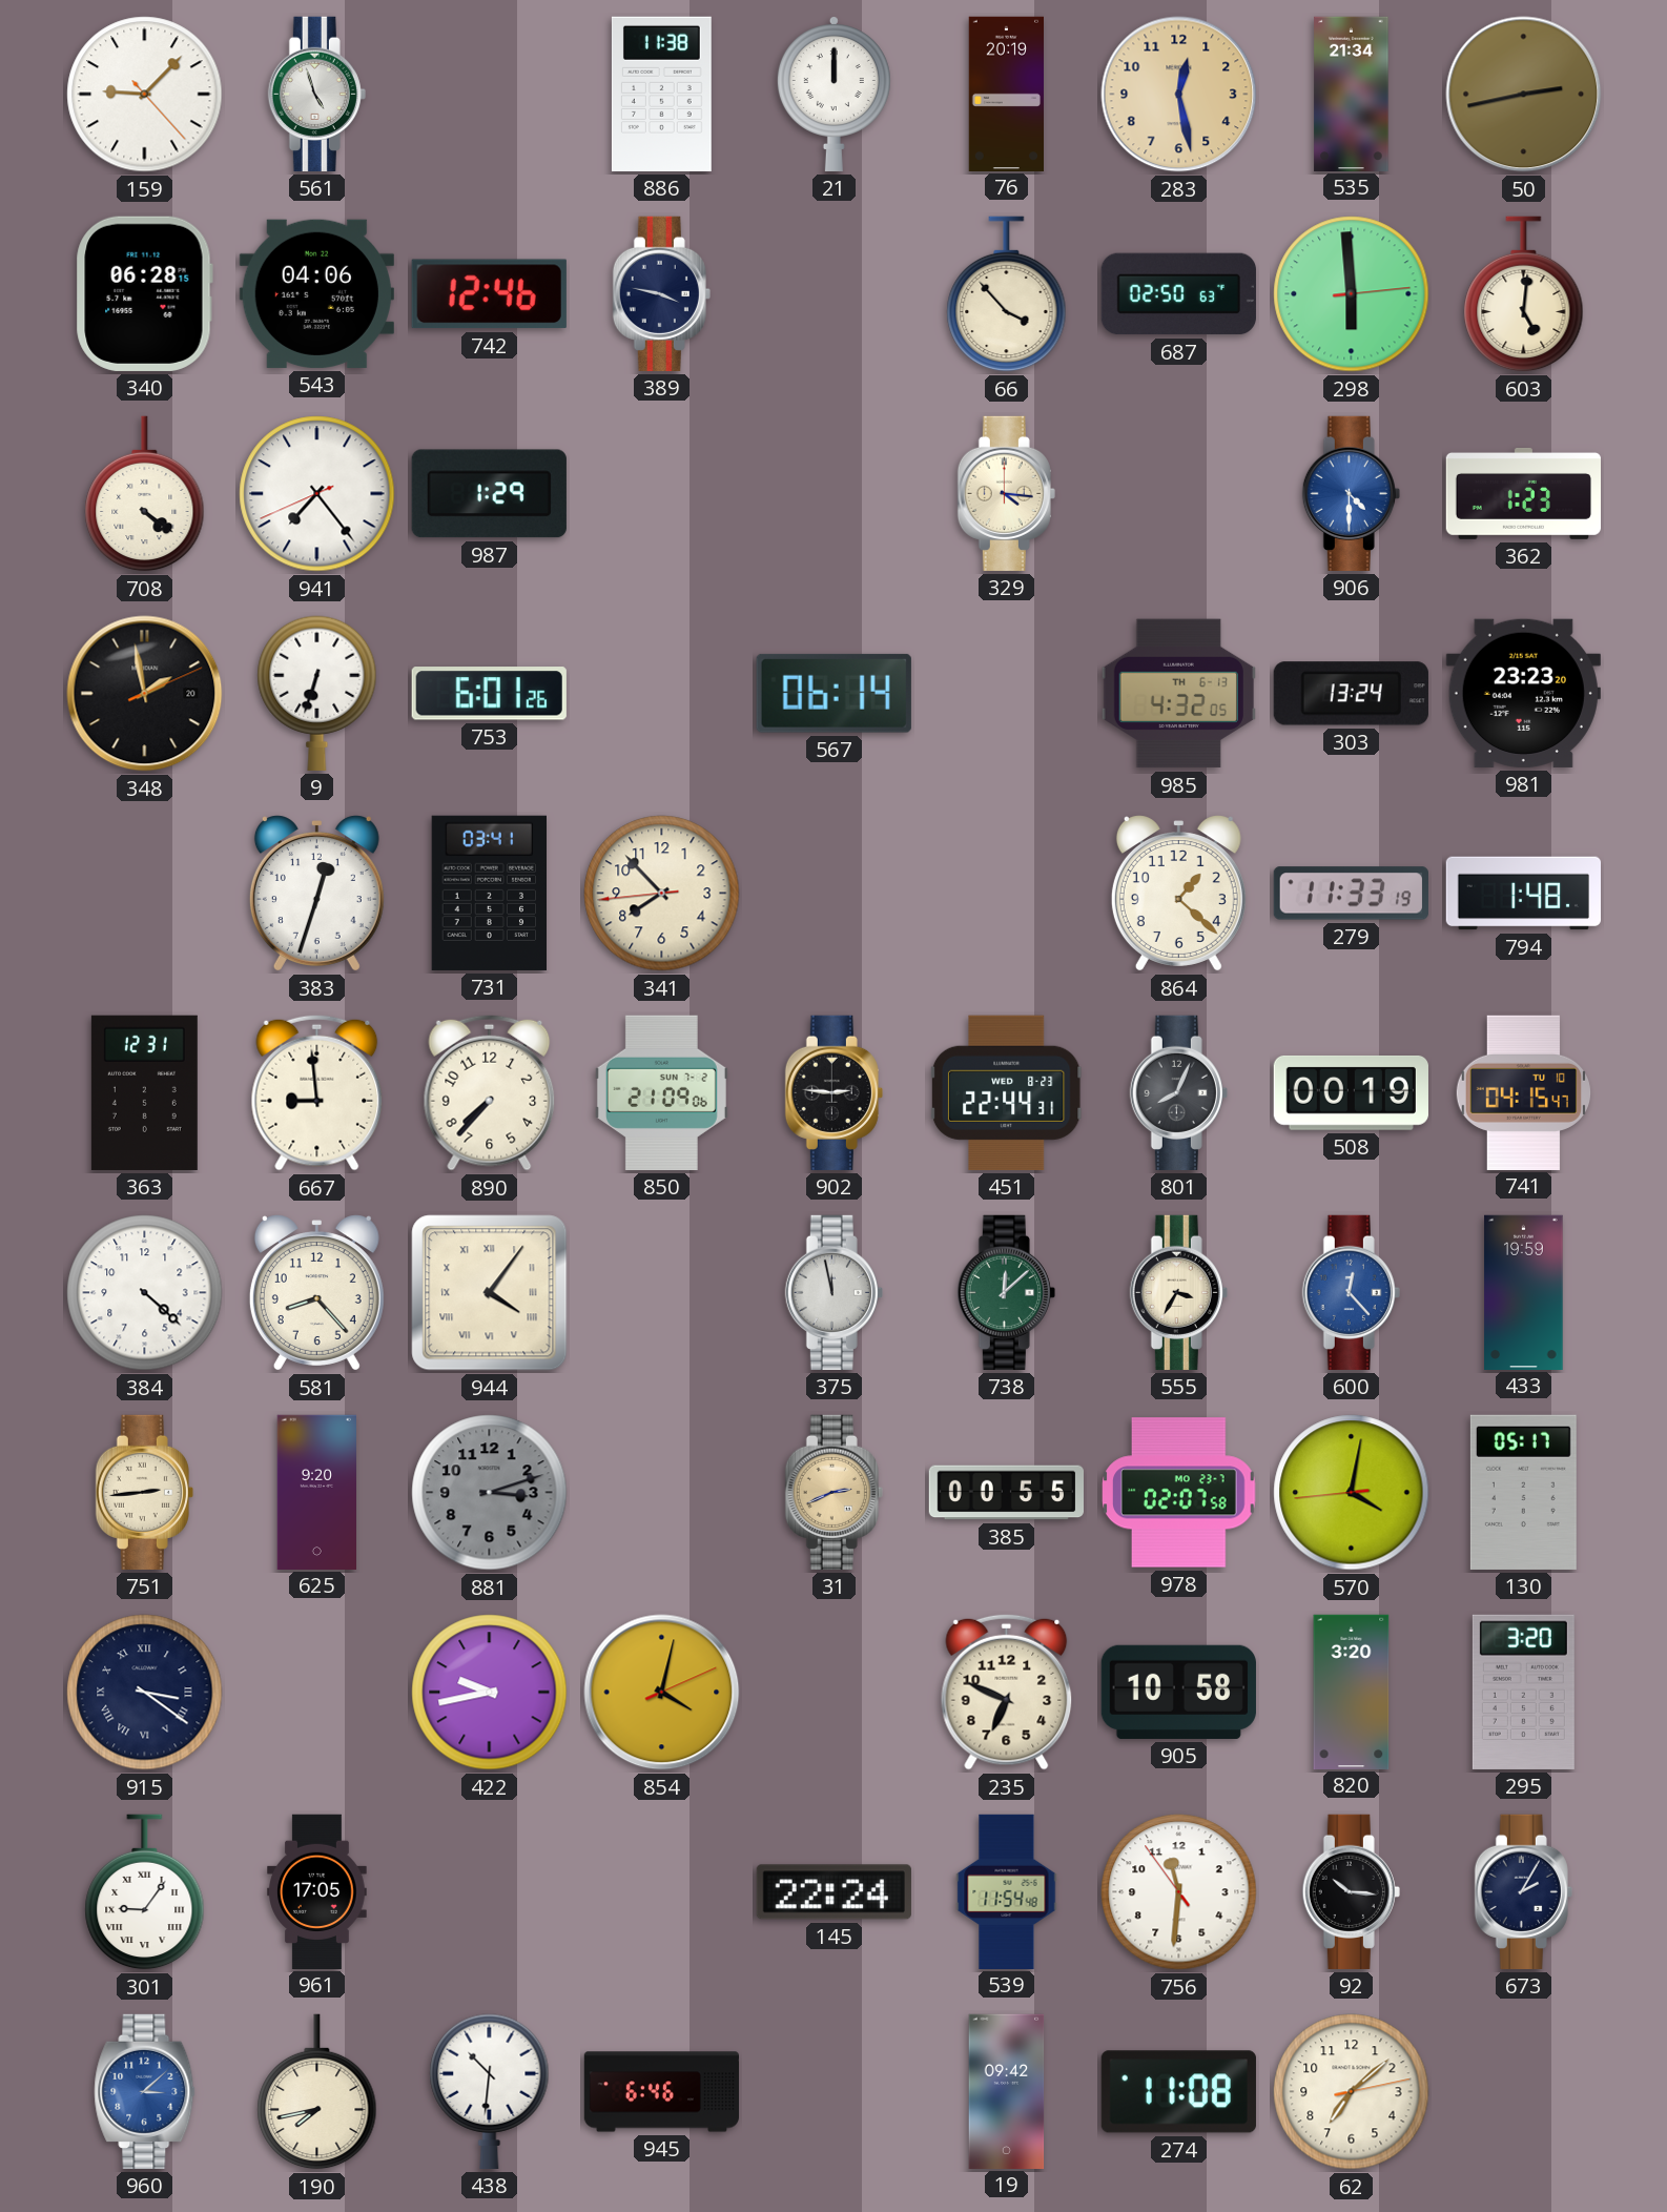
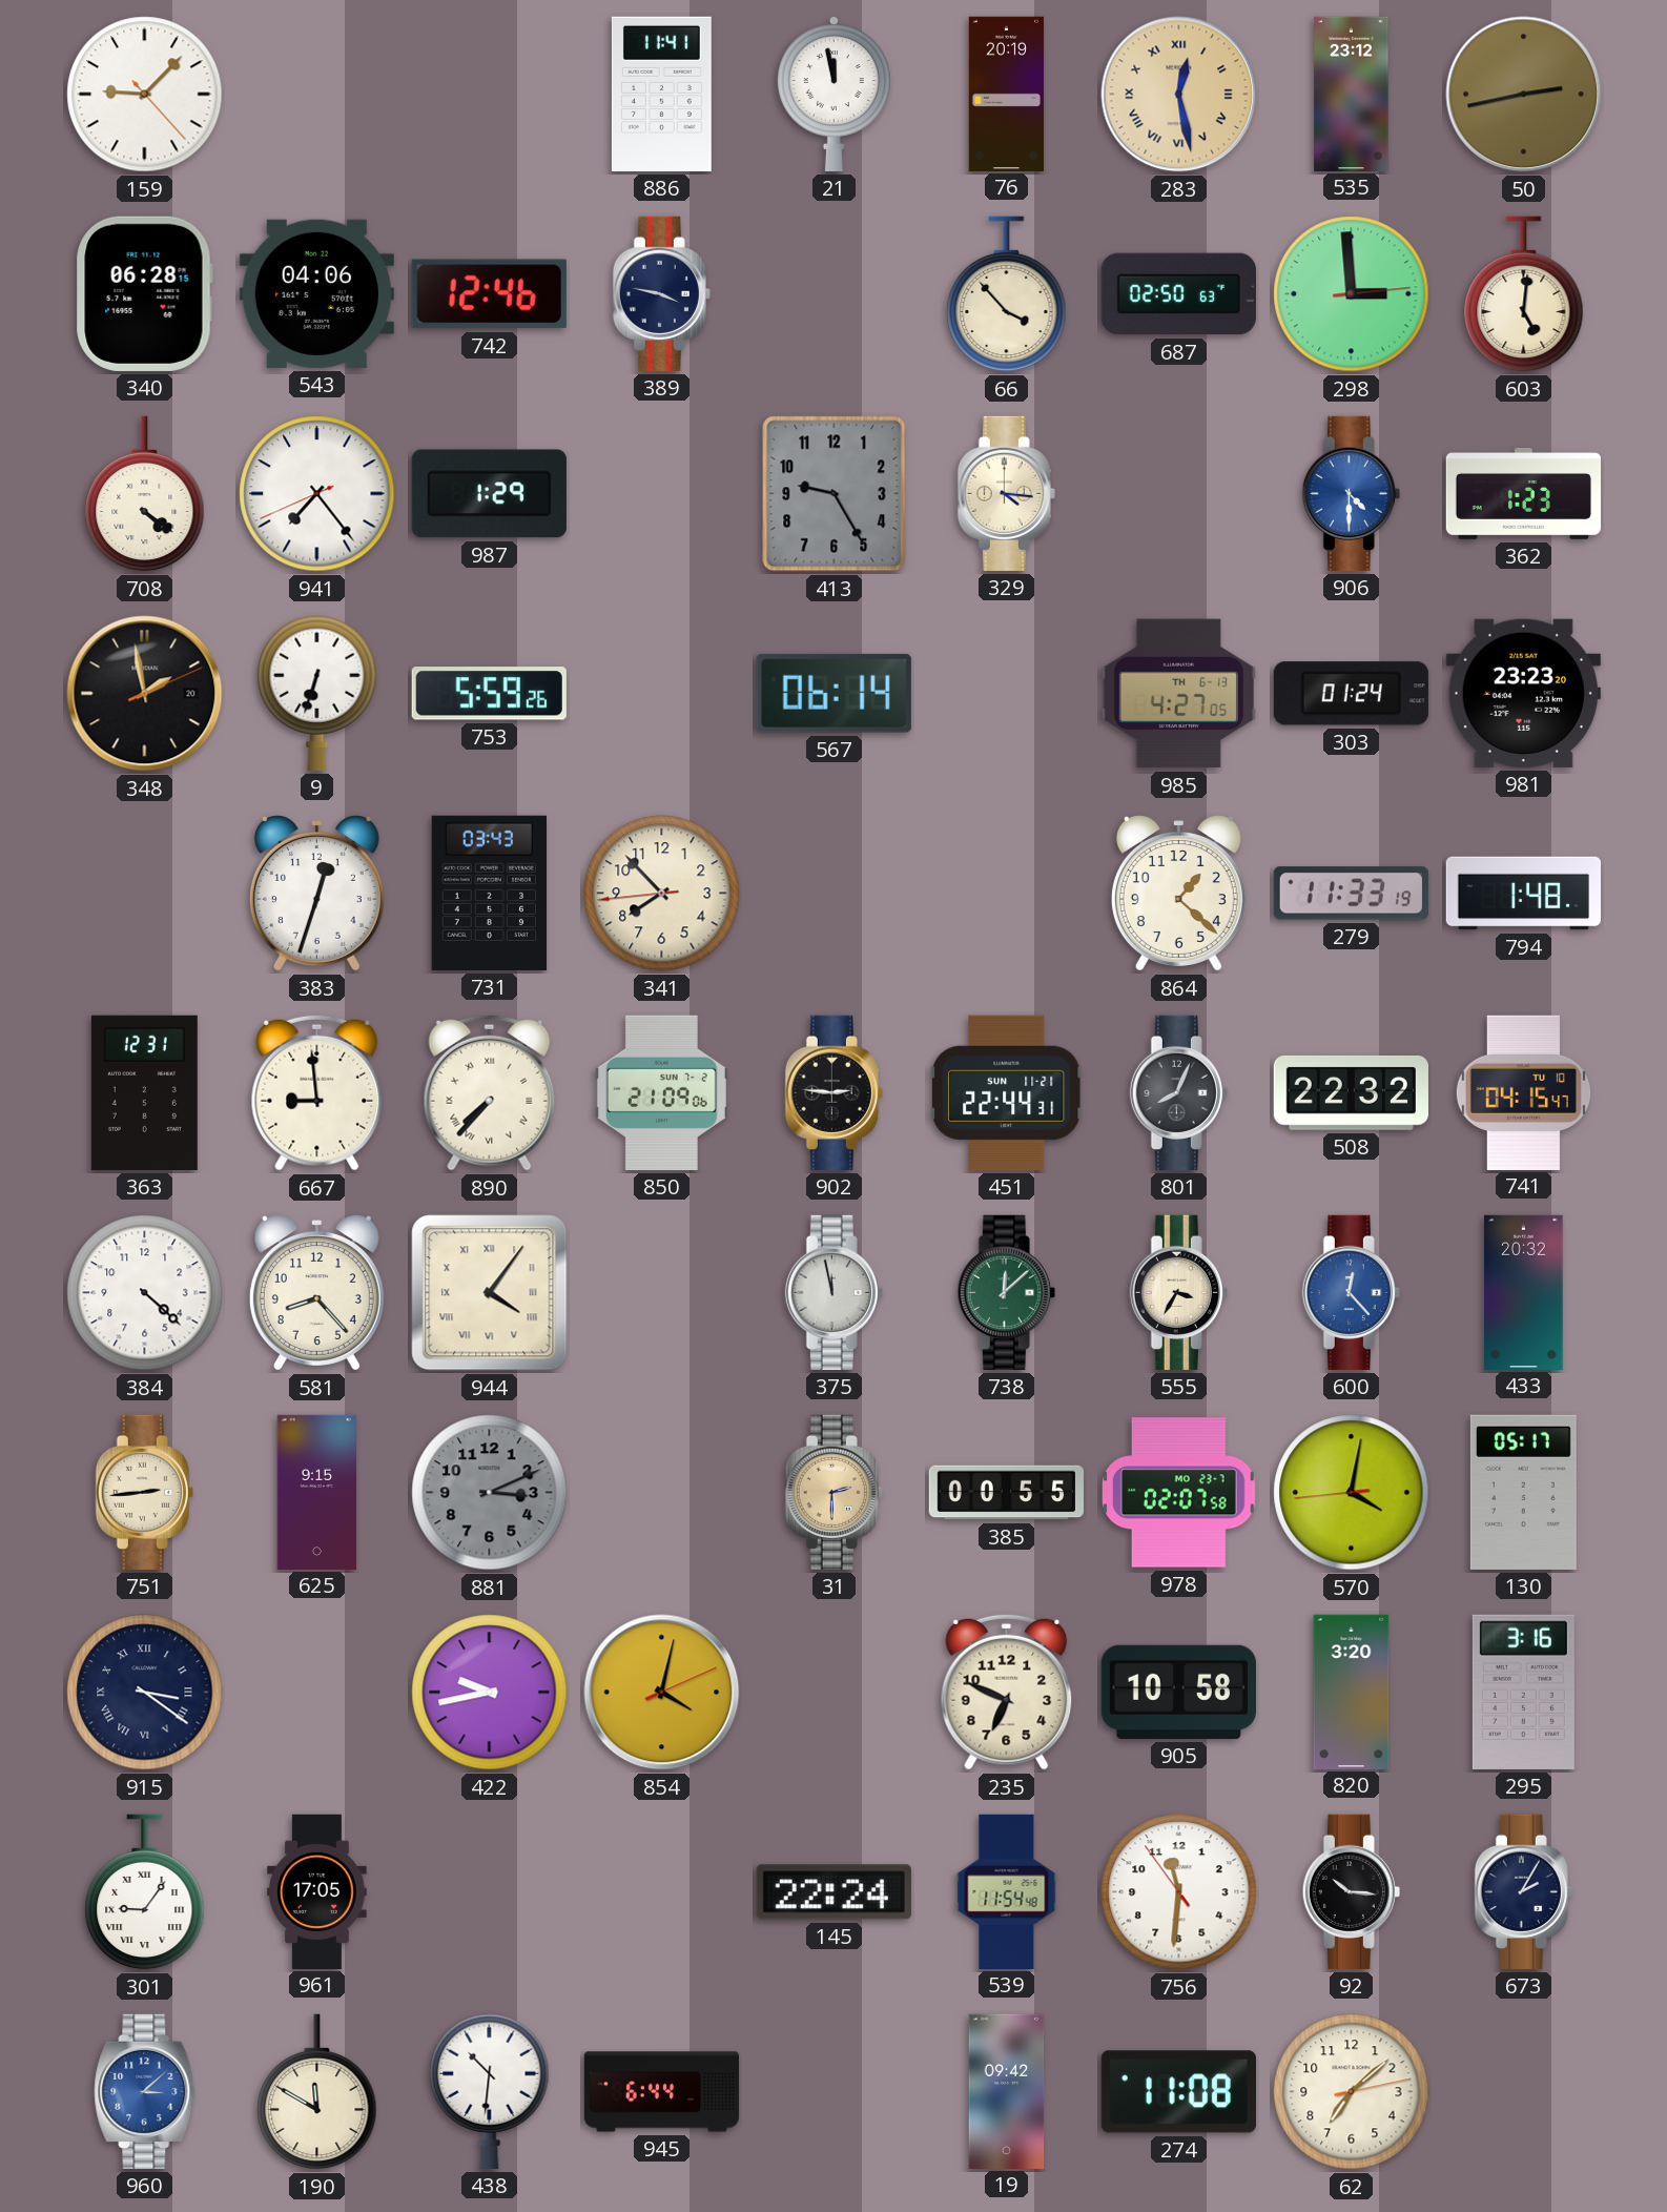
561: 4:57 -> none
886: 11:38 -> 11:41
21: 12:00 -> 11:58
283 numerals: Arabic -> Roman
535: 21:34 -> 23:12
298: 5:59 -> 2:59
413: none -> 9:25
753: 6:01 -> 5:59
985: 4:32 -> 4:27
303: 13:24 -> 01:24
731: 03:41 -> 03:43
890 numerals: Arabic -> Roman
451 date: WED 8-23 -> SUN 11-21
508: 00:19 -> 22:32
433: 19:59 -> 20:32
625: 9:20 -> 9:15
881: 3:12 -> 3:11
31: 2:41 -> 2:30
295: 3:20 -> 3:16
190: 7:43 -> 11:50
945: 6:46 -> 6:44
